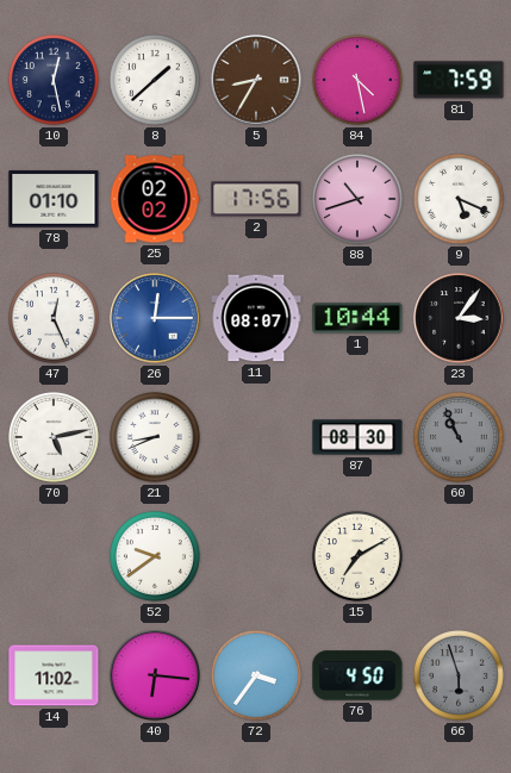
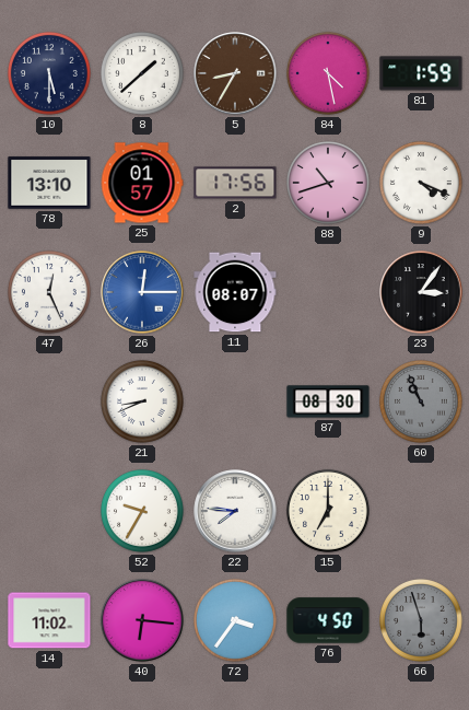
10: 12:28 -> 5:30
81: 7:59 -> 1:59
78: 01:10 -> 13:10
25: 02:02 -> 01:57
9: 5:19 -> 4:19
1: 10:44 -> none
70: 5:13 -> none
52: 9:39 -> 9:35
22: none -> 7:46
15: 7:10 -> 7:00
